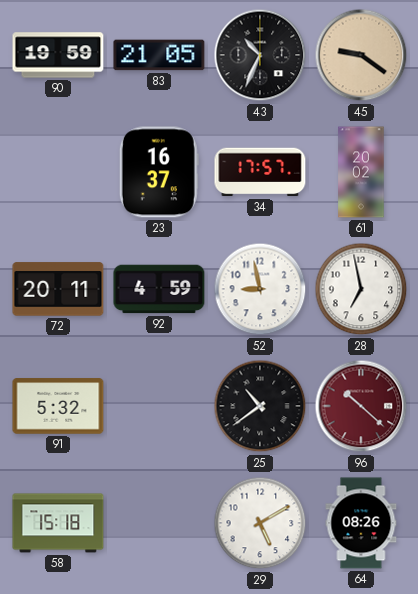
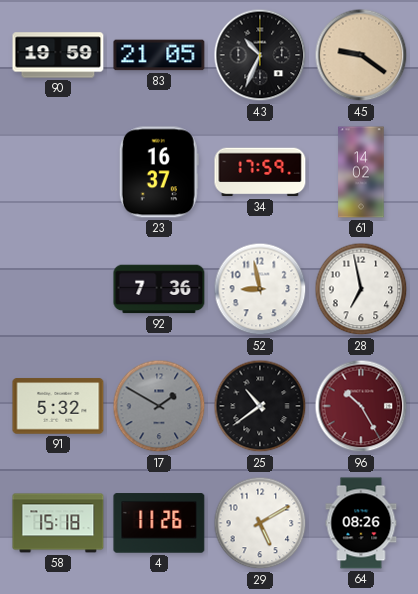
34: 17:57 -> 17:59
61: 20:02 -> 14:02
72: 20:11 -> none
92: 4:59 -> 7:36
17: none -> 1:50
96: 10:22 -> 10:25
4: none -> 11:26
